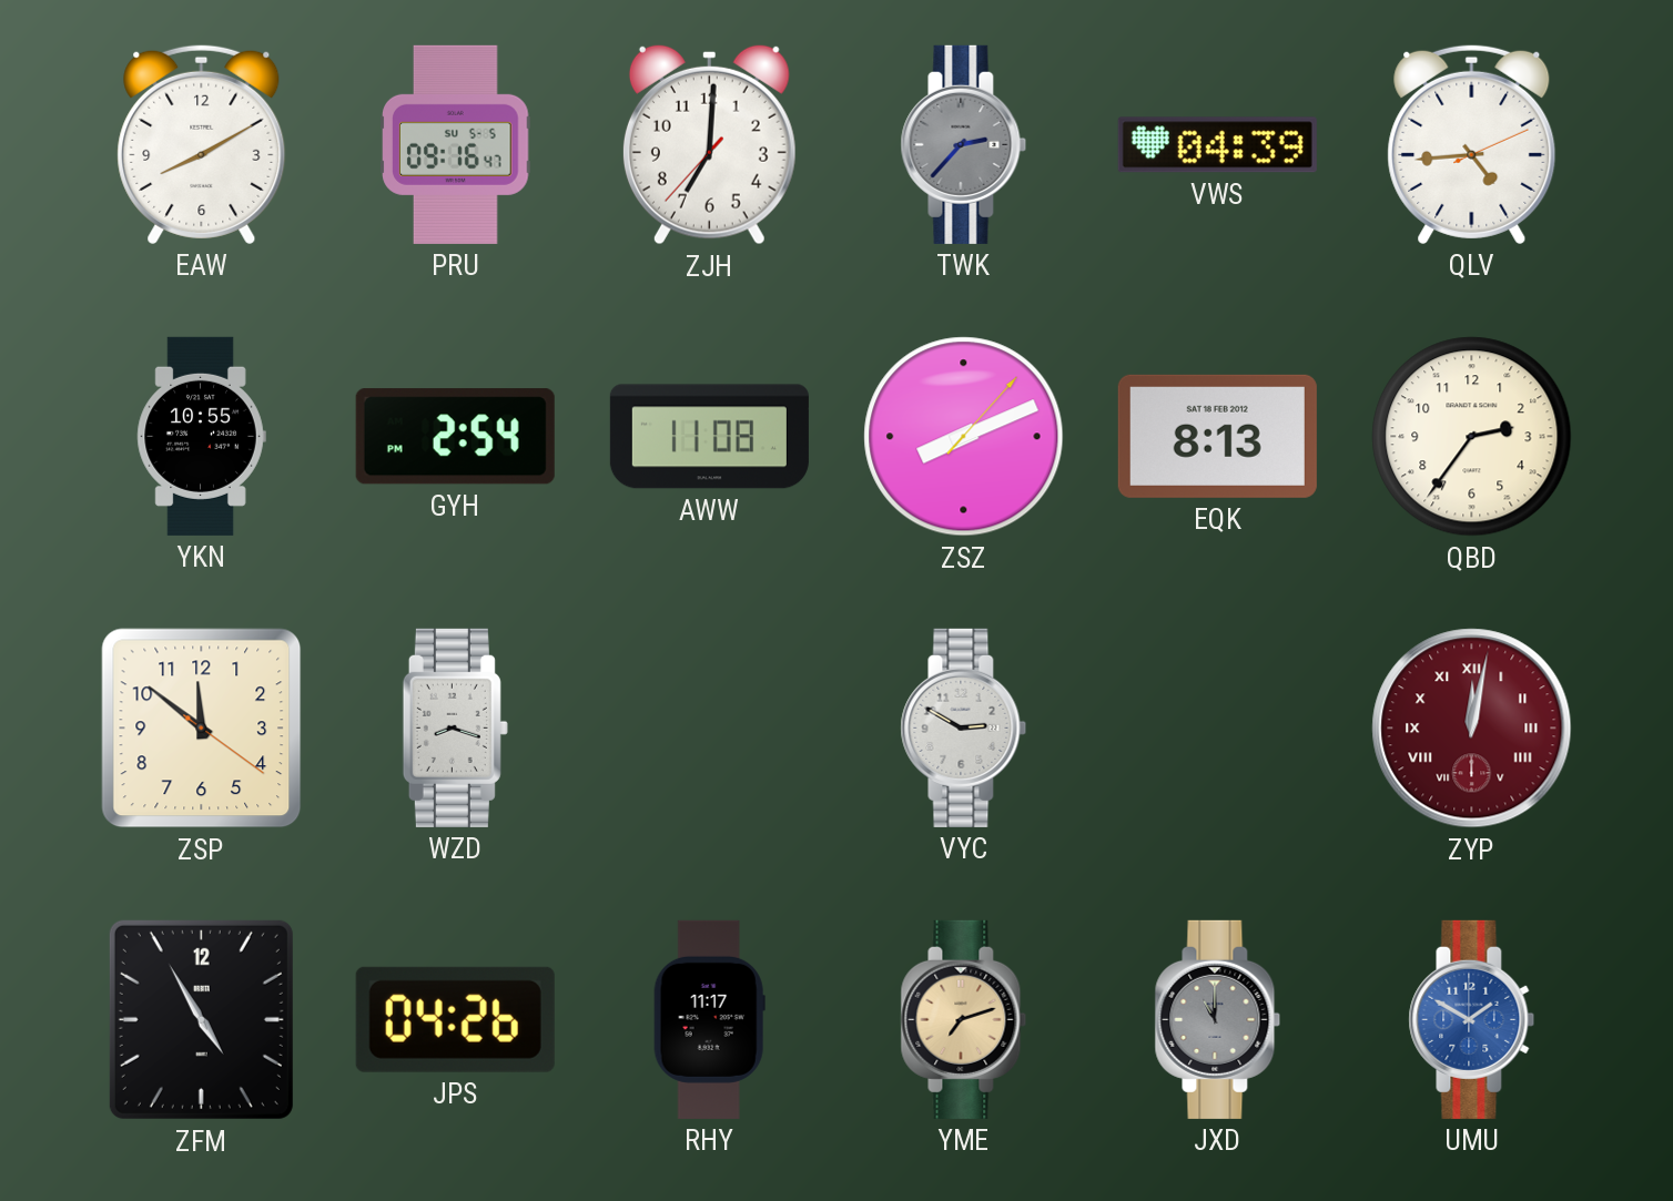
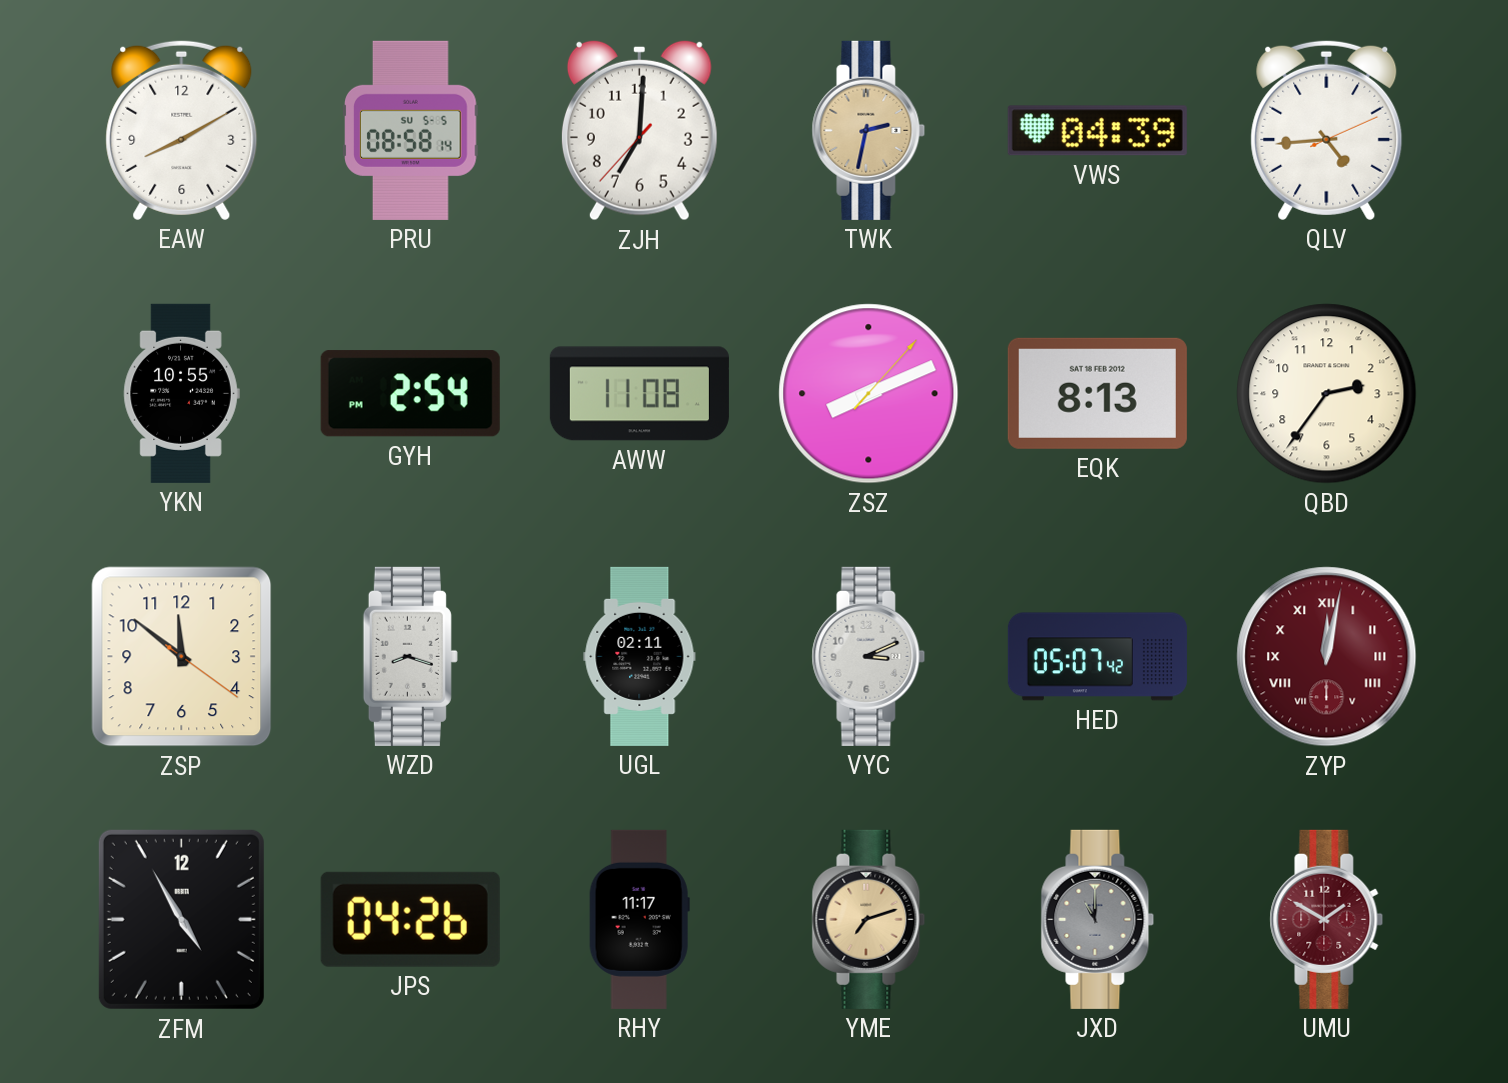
PRU: 09:16 -> 08:58
TWK: 2:37 -> 2:32
TWK dial: grey -> champagne
UGL: none -> 02:11
VYC: 2:50 -> 3:11
HED: none -> 05:07
UMU dial: blue -> burgundy
